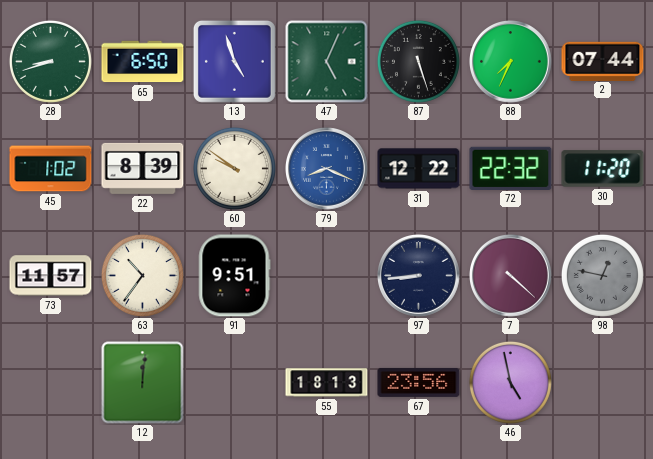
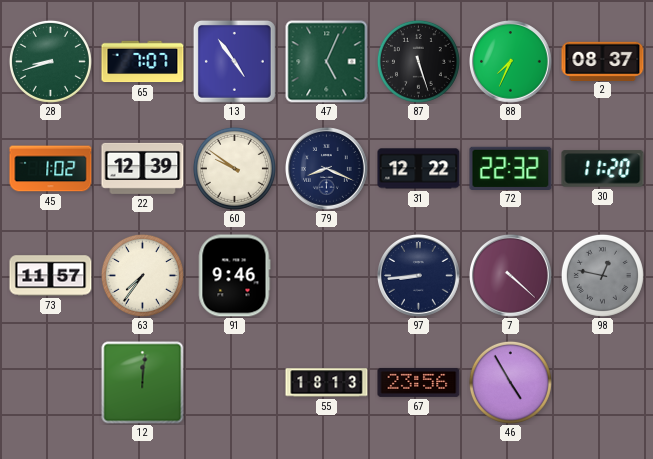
65: 6:50 -> 7:07
13: 4:57 -> 4:54
2: 07:44 -> 08:37
22: 8:39 -> 12:39
79 dial: blue -> navy
63: 10:36 -> 7:36
91: 9:51 -> 9:46
46: 4:58 -> 4:55
